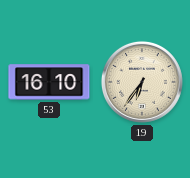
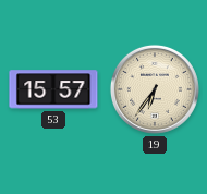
53: 16:10 -> 15:57
